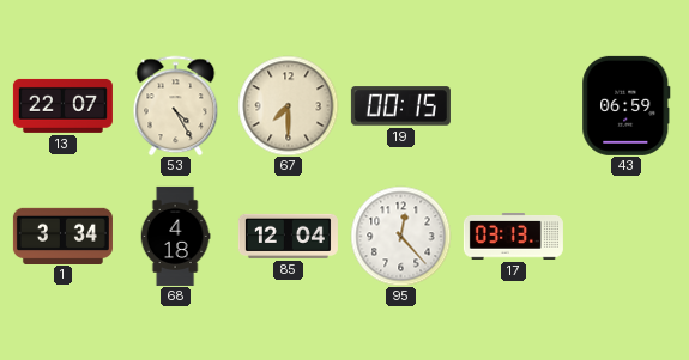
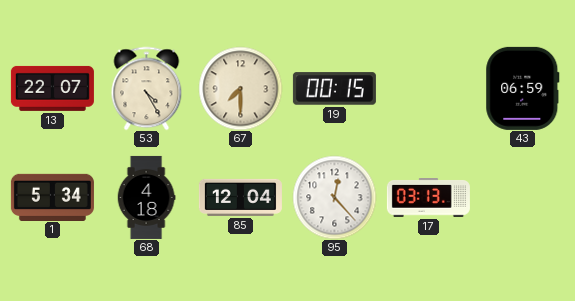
1: 3:34 -> 5:34
